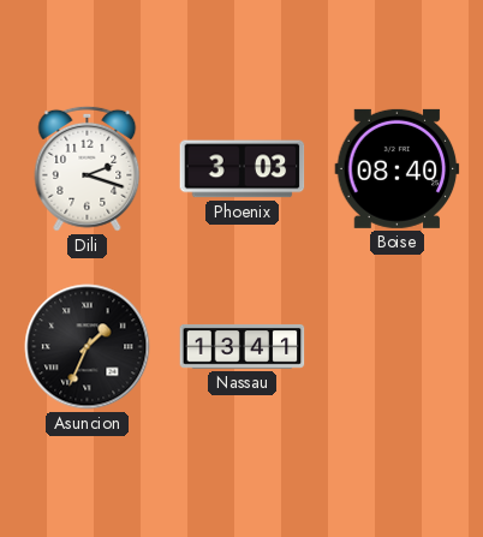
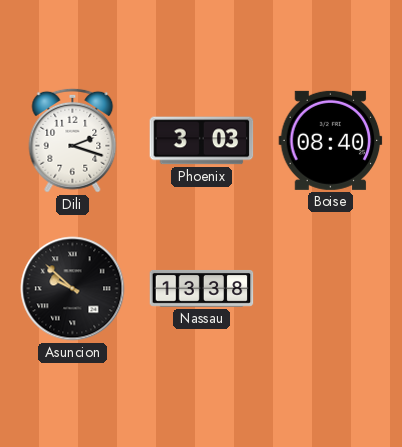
Asuncion: 1:34 -> 9:52
Nassau: 13:41 -> 13:38
